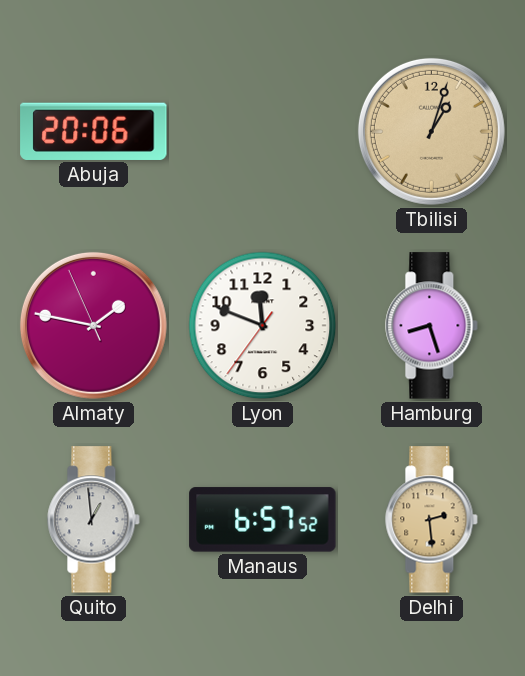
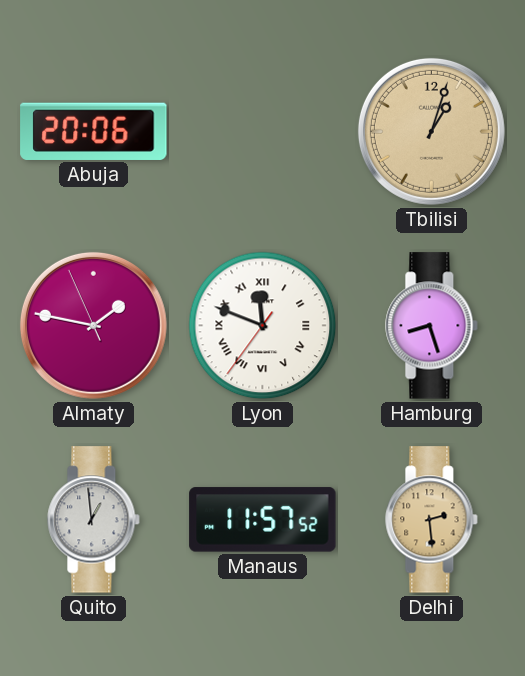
Lyon numerals: Arabic -> Roman
Manaus: 6:57 -> 11:57
